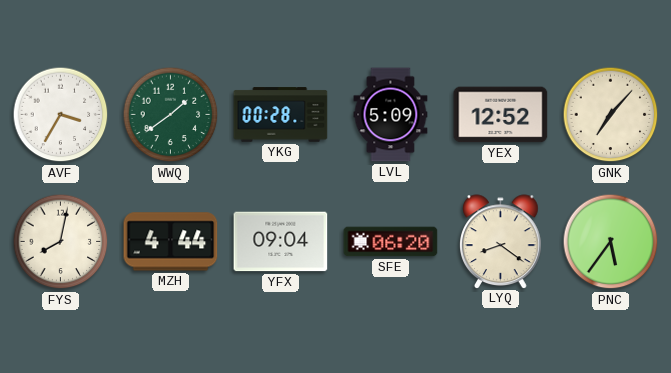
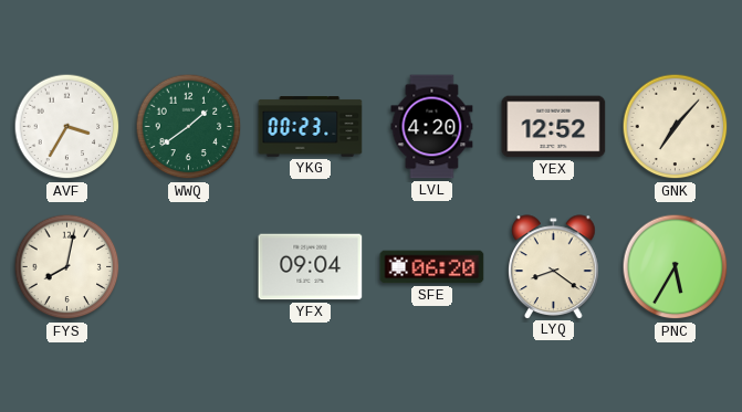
YKG: 00:28 -> 00:23
LVL: 5:09 -> 4:20
MZH: 4:44 -> none
PNC: 5:36 -> 5:35
